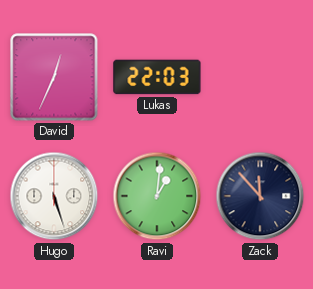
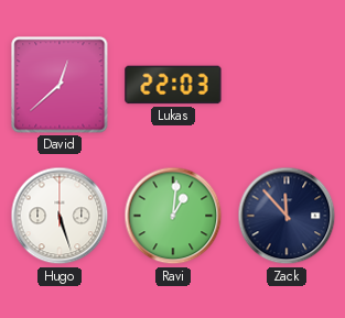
David: 12:34 -> 12:38
